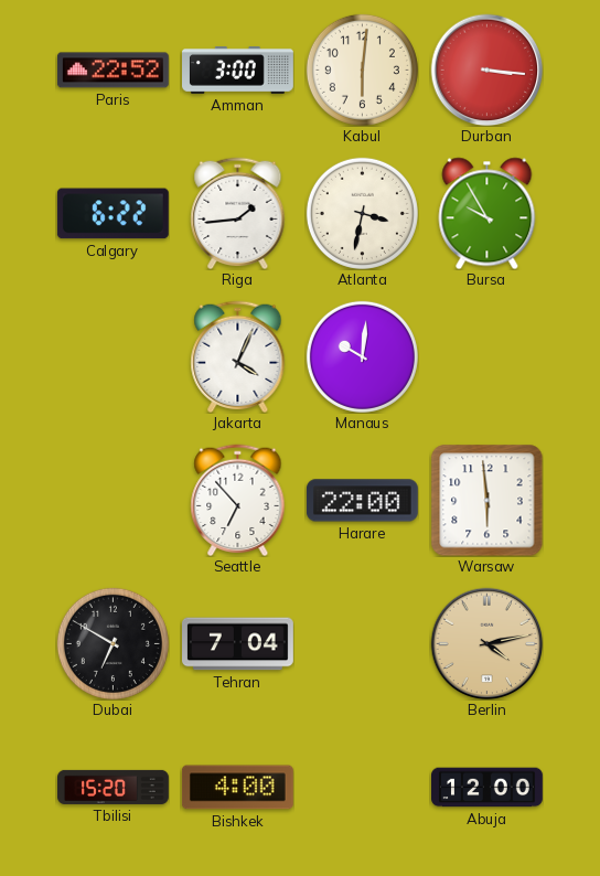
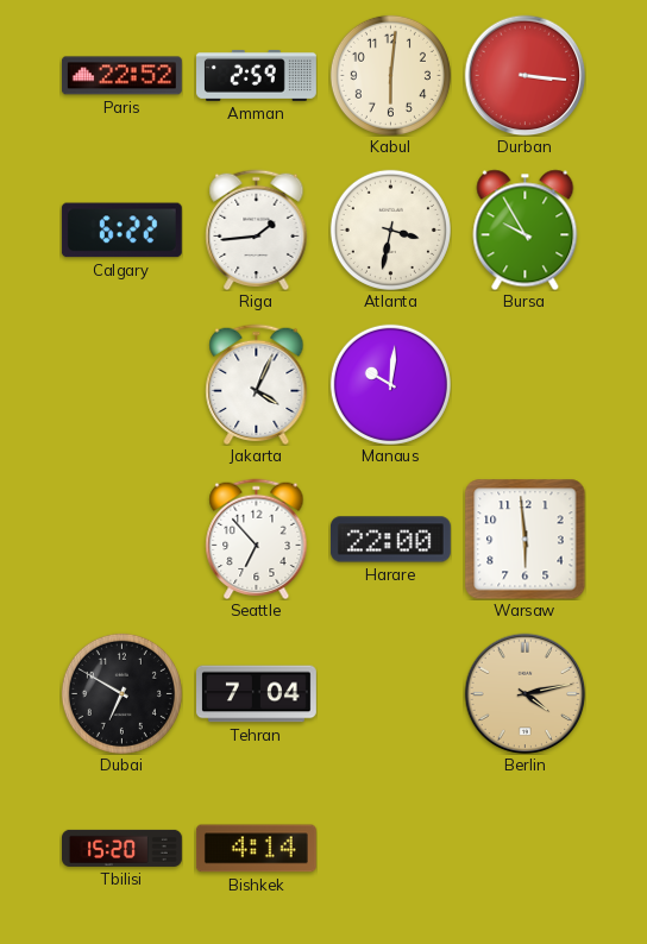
Amman: 3:00 -> 2:59
Bishkek: 4:00 -> 4:14
Abuja: 12:00 -> none
